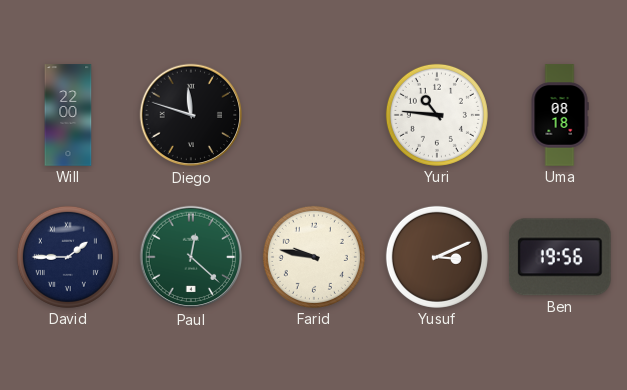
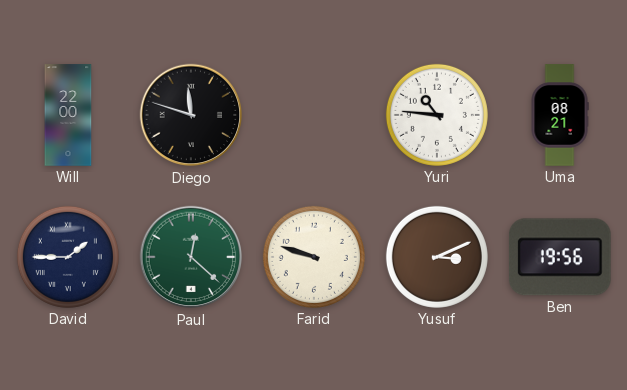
Uma: 08:18 -> 08:21
Farid: 9:47 -> 9:48
